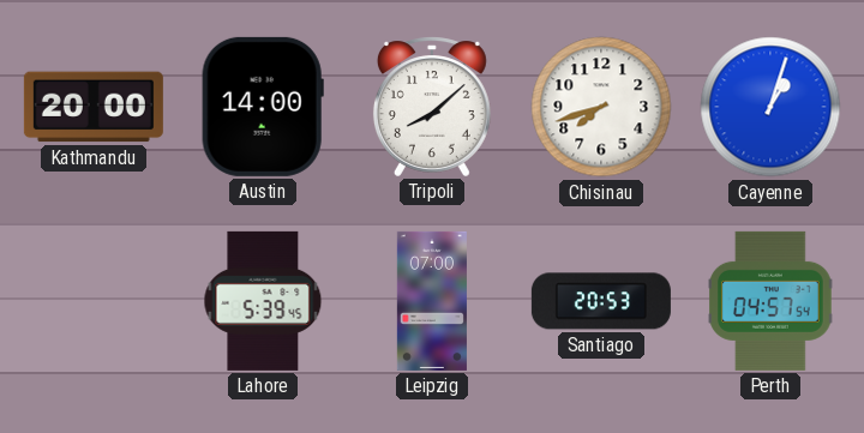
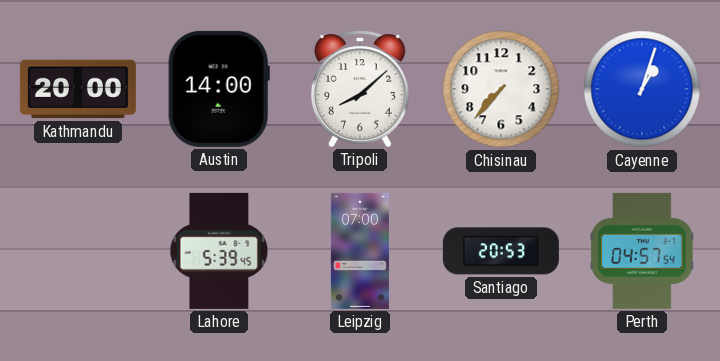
Chisinau: 7:42 -> 7:37
